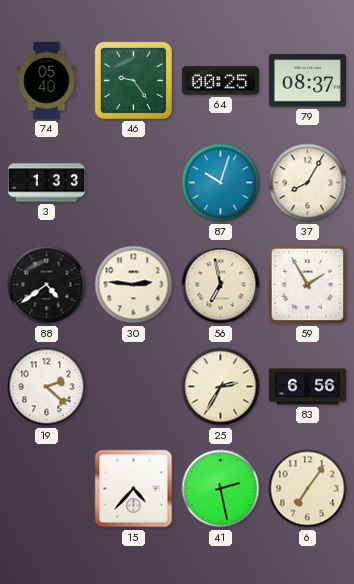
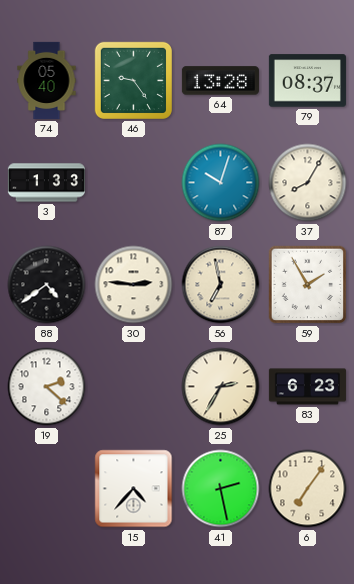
64: 00:25 -> 13:28
83: 6:56 -> 6:23
